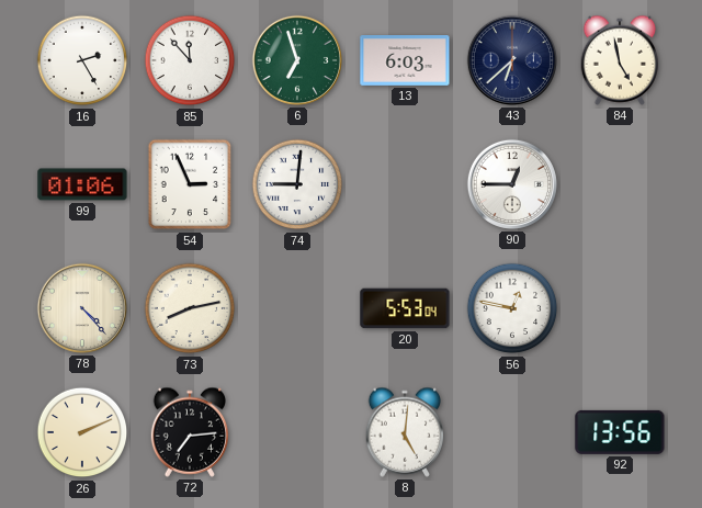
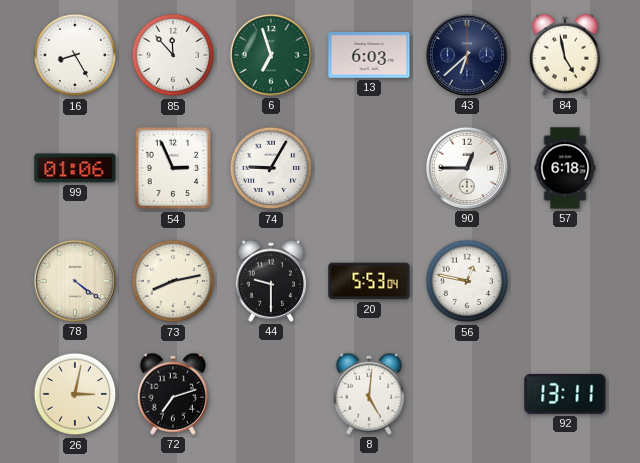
16: 2:25 -> 8:25
74: 9:01 -> 9:05
57: none -> 6:18
78: 4:23 -> 4:21
44: none -> 9:30
26: 2:11 -> 3:02
72: 7:14 -> 7:12
92: 13:56 -> 13:11
